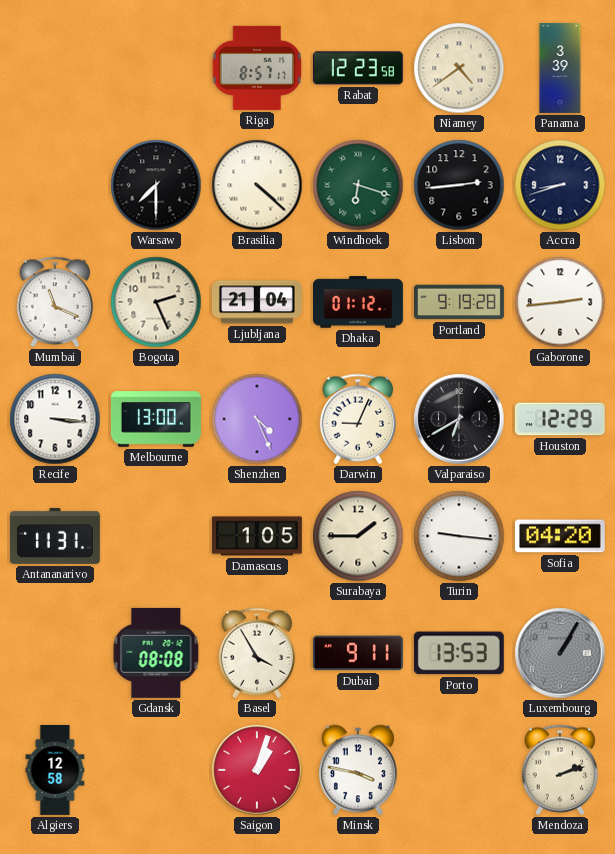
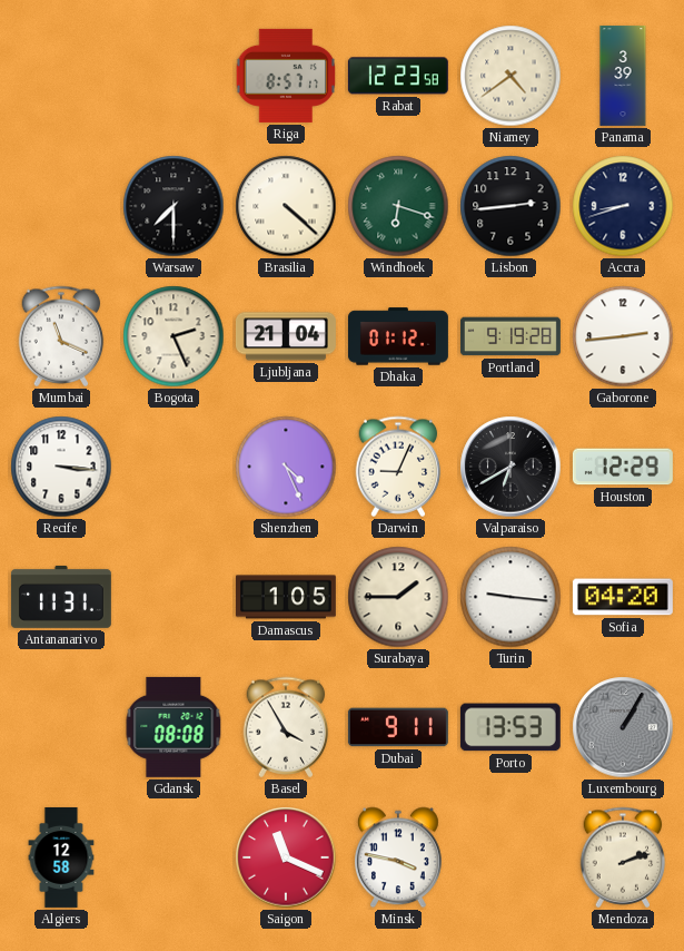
Melbourne: 13:00 -> none
Saigon: 1:03 -> 11:19
